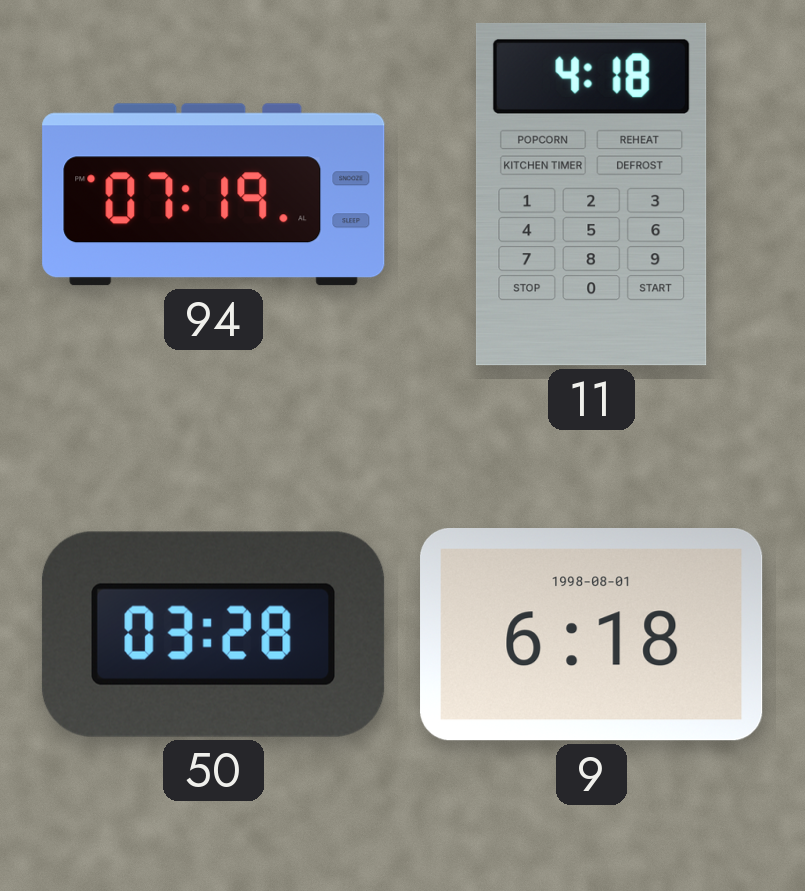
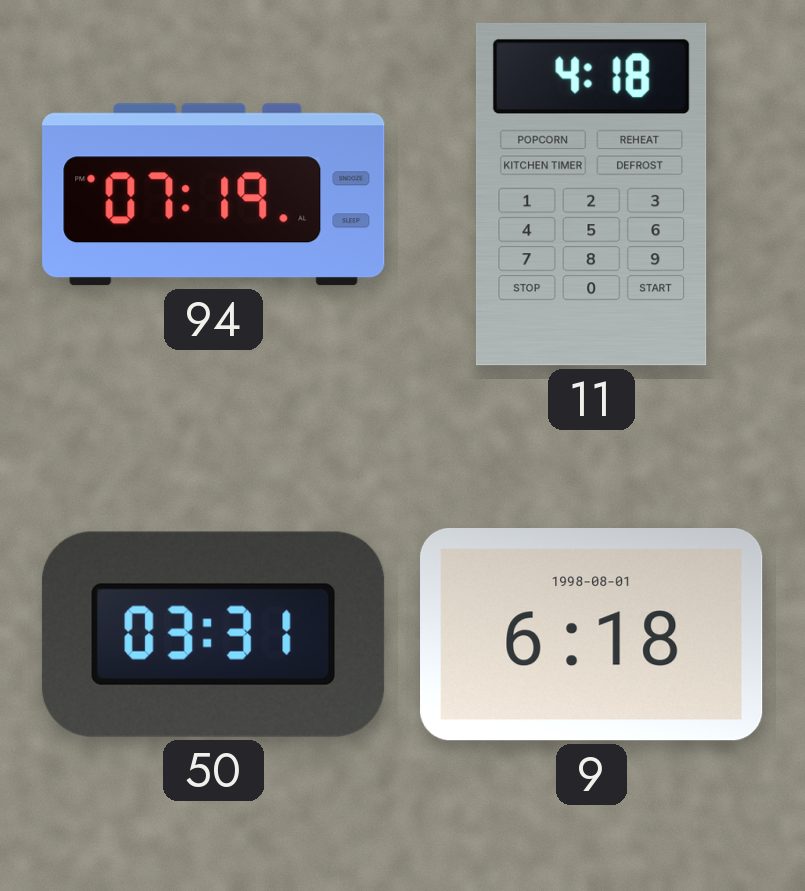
50: 03:28 -> 03:31
